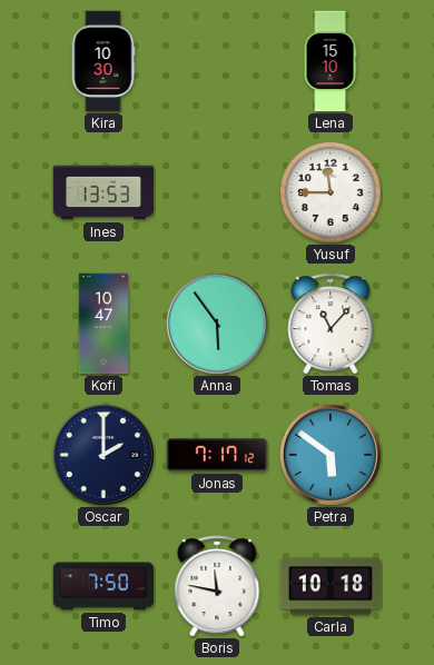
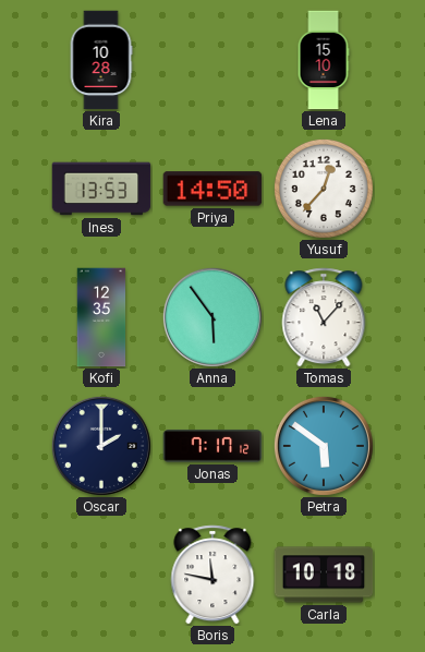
Kira: 10:30 -> 10:28
Priya: none -> 14:50
Yusuf: 11:45 -> 12:37
Kofi: 10:47 -> 12:35
Timo: 7:50 -> none
